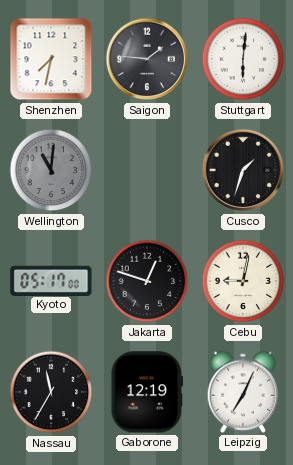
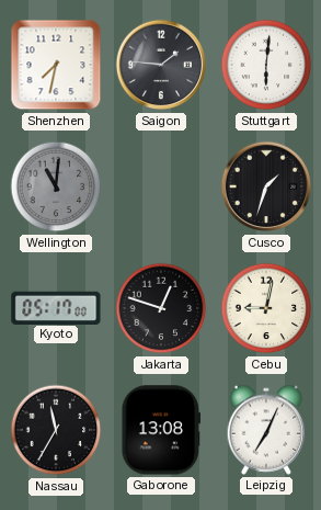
Gaborone: 12:19 -> 13:08
